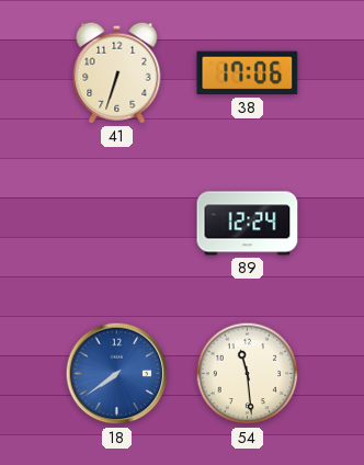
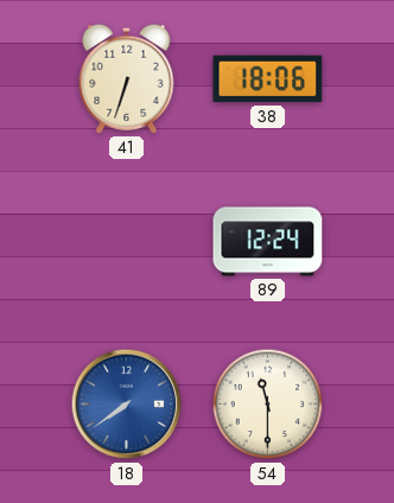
38: 17:06 -> 18:06
54: 11:29 -> 11:30
